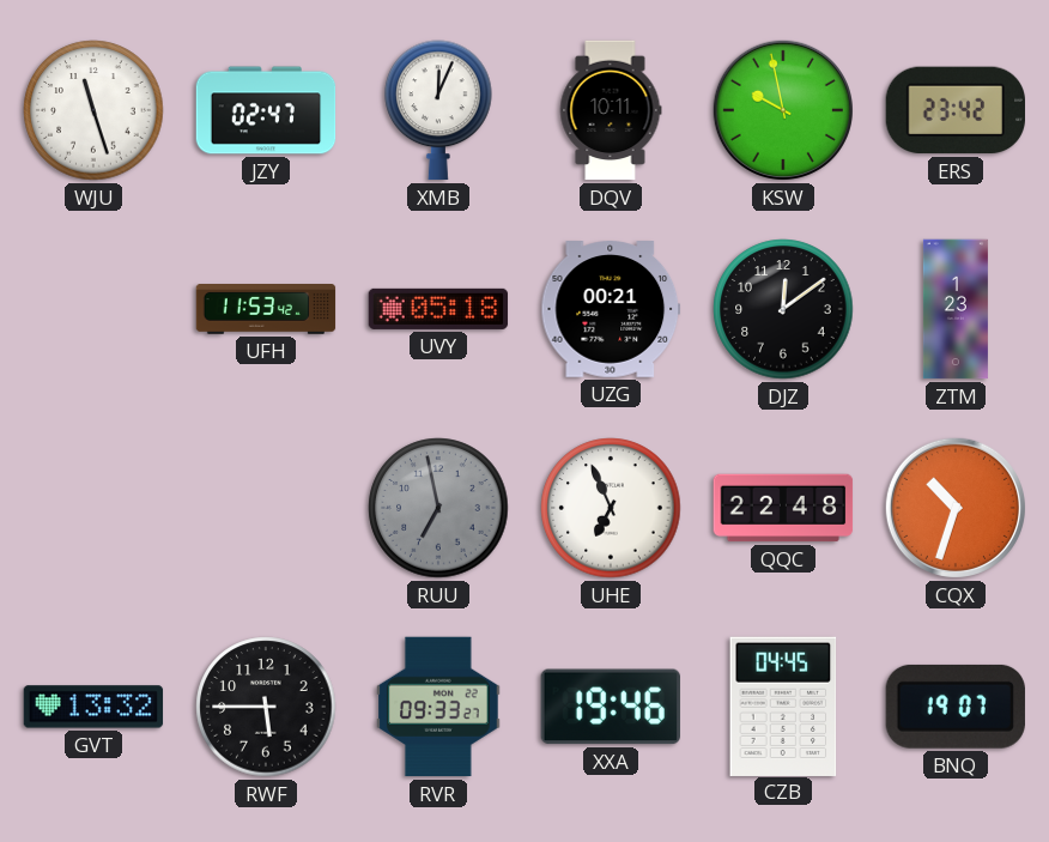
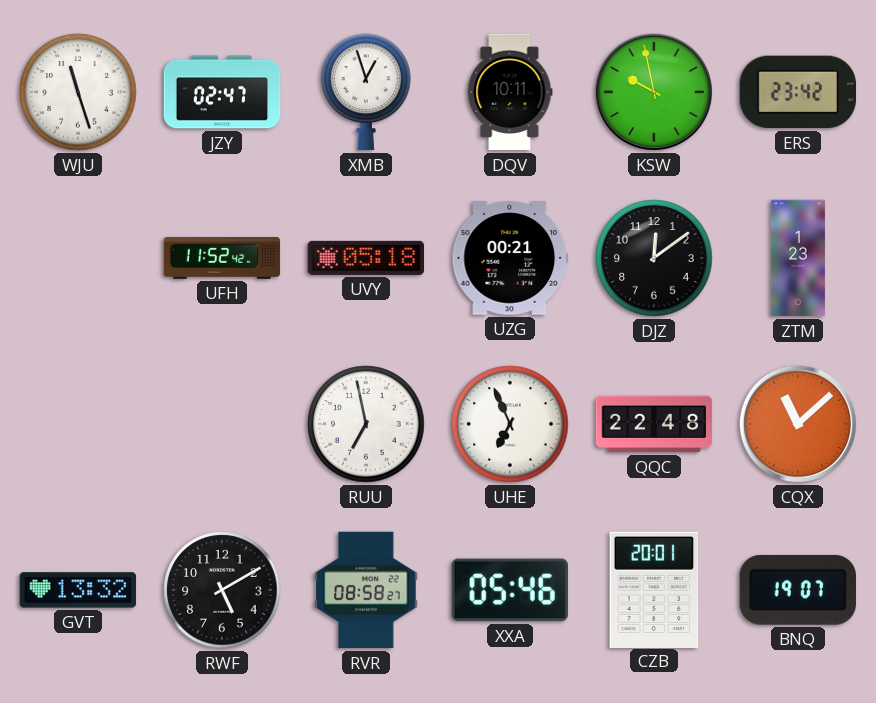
XMB: 12:04 -> 12:57
UFH: 11:53 -> 11:52
RUU dial: grey -> white
CQX: 10:33 -> 11:08
RWF: 5:45 -> 5:10
RVR: 09:33 -> 08:58
XXA: 19:46 -> 05:46
CZB: 04:45 -> 20:01
